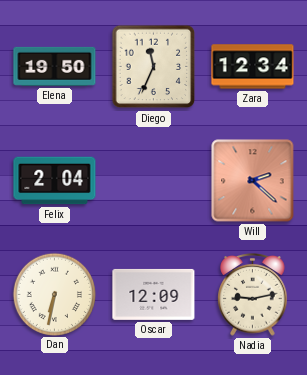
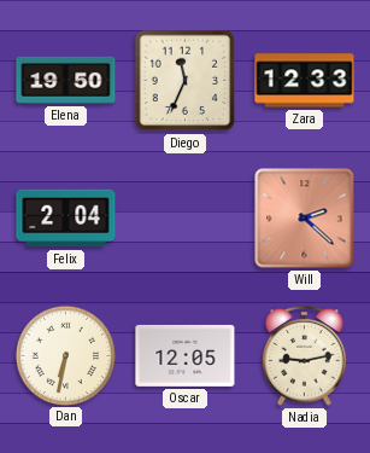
Zara: 12:34 -> 12:33
Oscar: 12:09 -> 12:05
